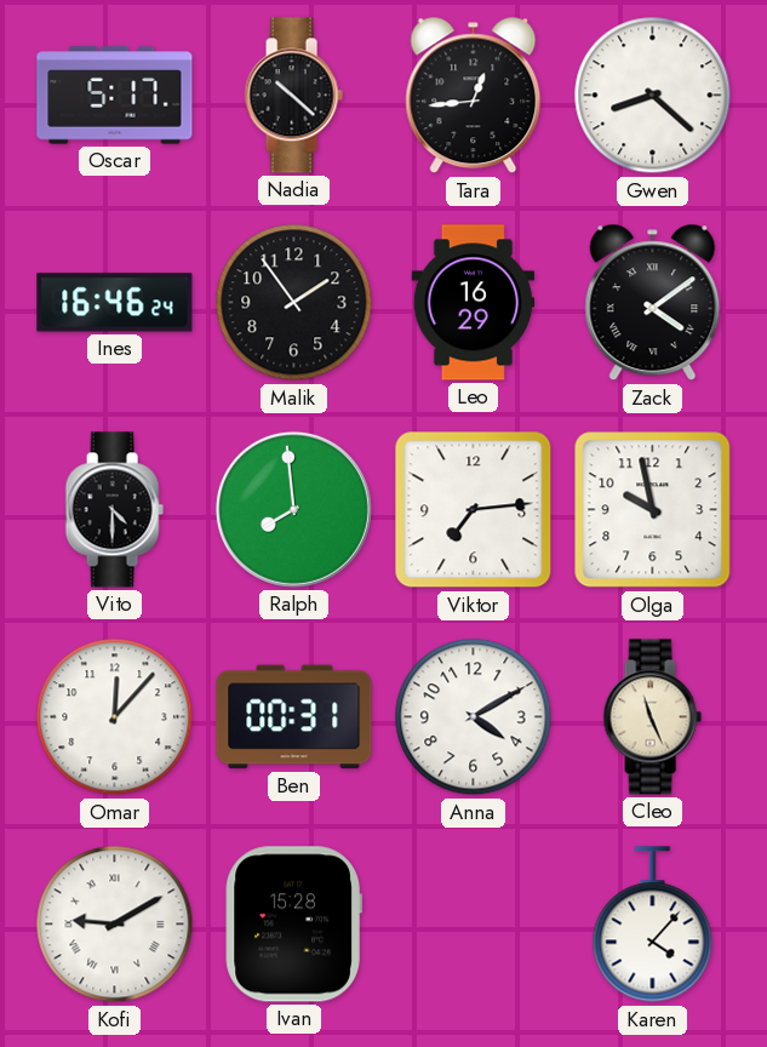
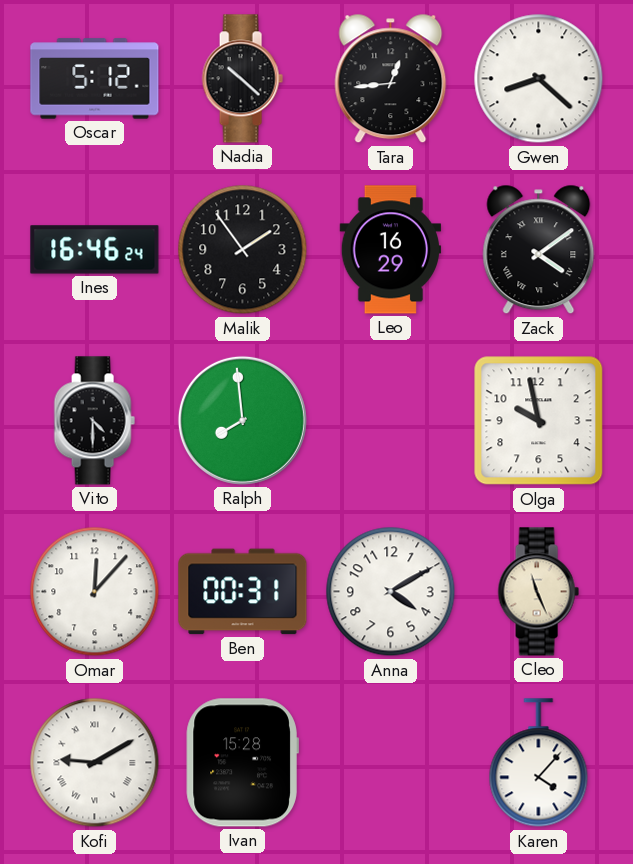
Oscar: 5:17 -> 5:12
Viktor: 7:14 -> none
